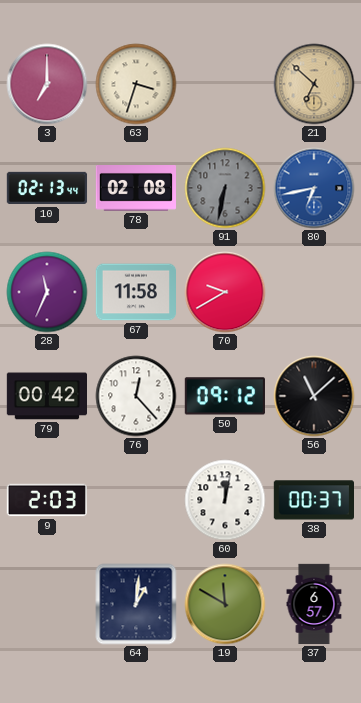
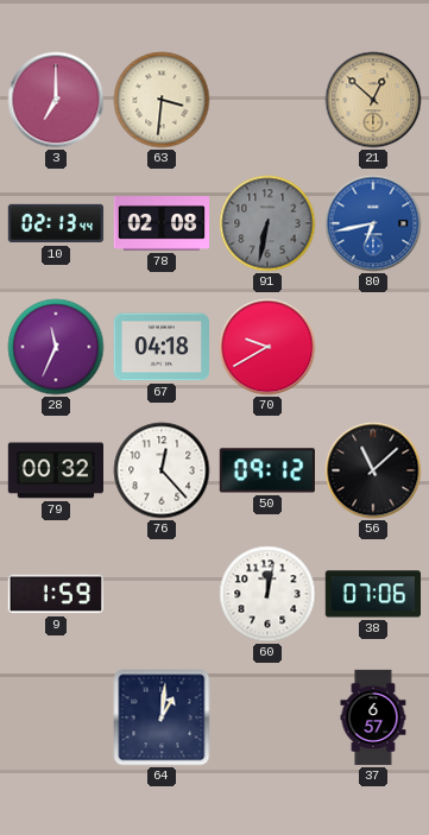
63: 3:33 -> 3:31
21: 6:52 -> 12:52
67: 11:58 -> 04:18
79: 00:42 -> 00:32
9: 2:03 -> 1:59
38: 00:37 -> 07:06
19: 11:50 -> none
